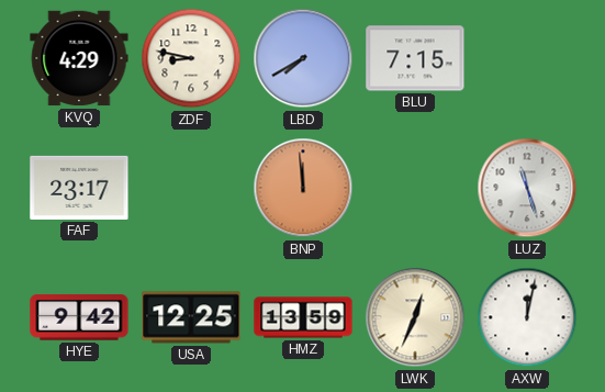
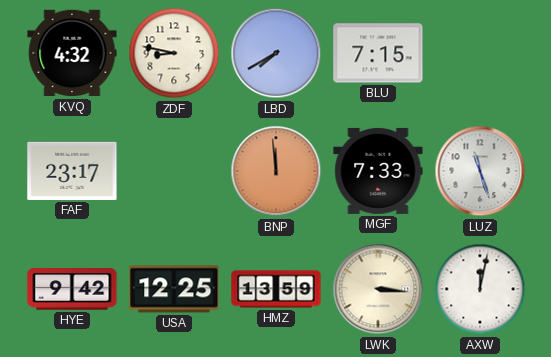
KVQ: 4:29 -> 4:32
MGF: none -> 7:33
LWK: 12:34 -> 3:16
